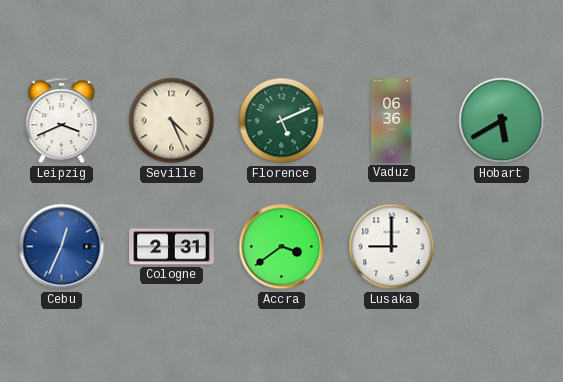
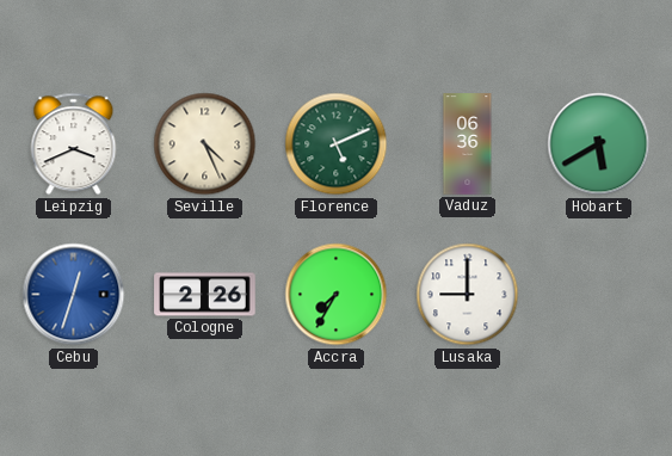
Cebu: 12:34 -> 12:33
Cologne: 2:31 -> 2:26
Accra: 3:39 -> 7:35
